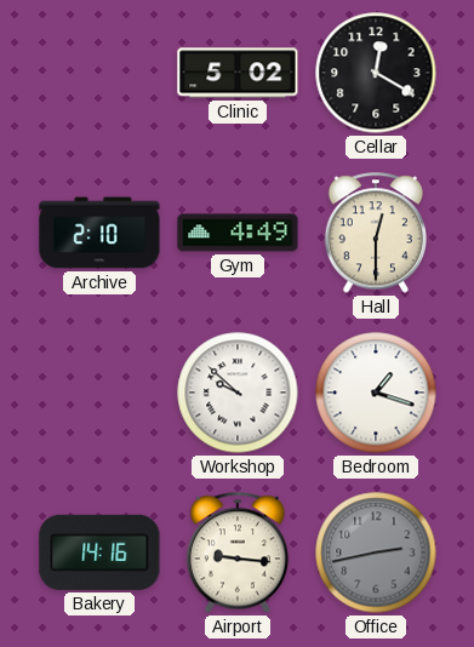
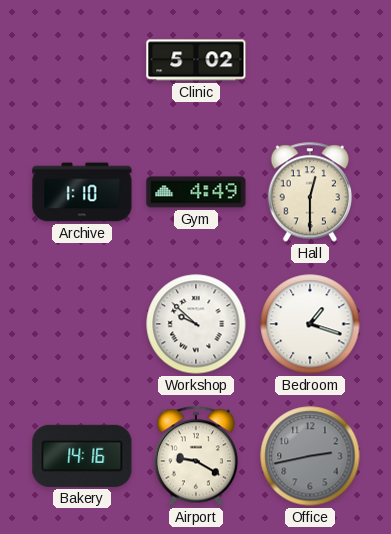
Cellar: 12:20 -> none
Archive: 2:10 -> 1:10
Airport: 9:16 -> 9:20
